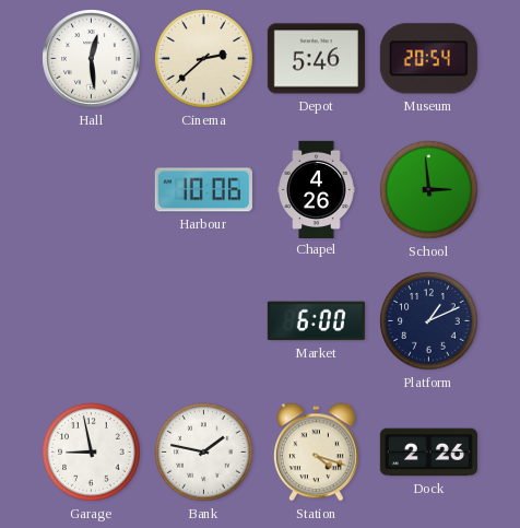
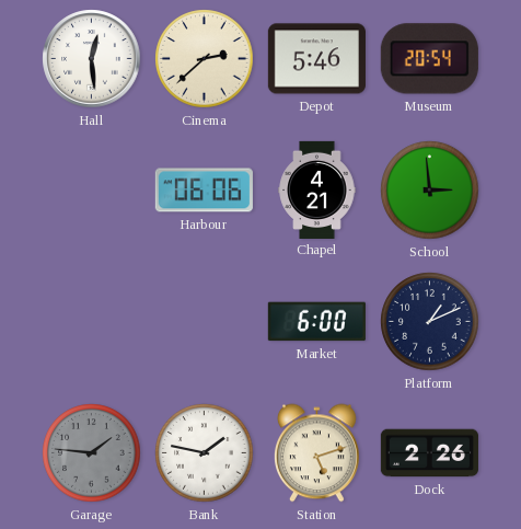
Harbour: 10:06 -> 06:06
Chapel: 4:26 -> 4:21
Garage: 8:58 -> 1:46
Garage dial: white -> grey
Station: 4:18 -> 5:12
